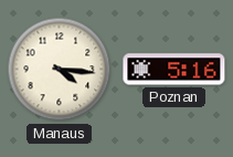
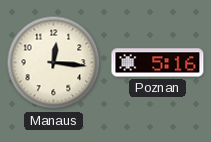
Manaus: 4:16 -> 12:16
